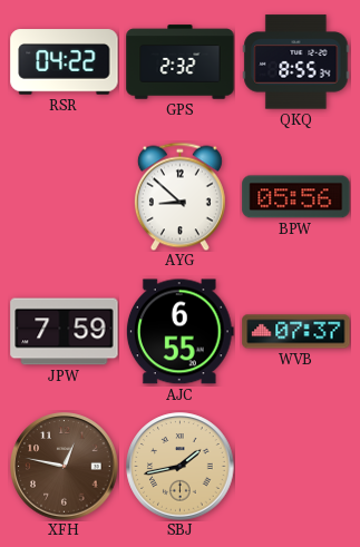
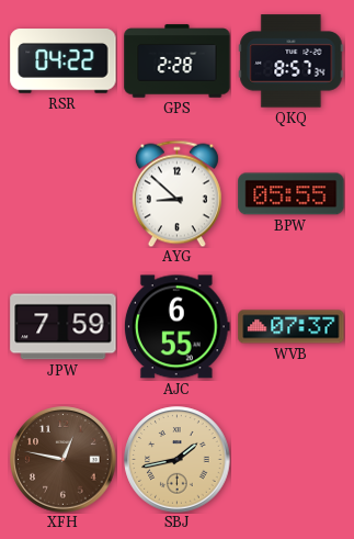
GPS: 2:32 -> 2:28
QKQ: 8:55 -> 8:57
BPW: 05:56 -> 05:55
